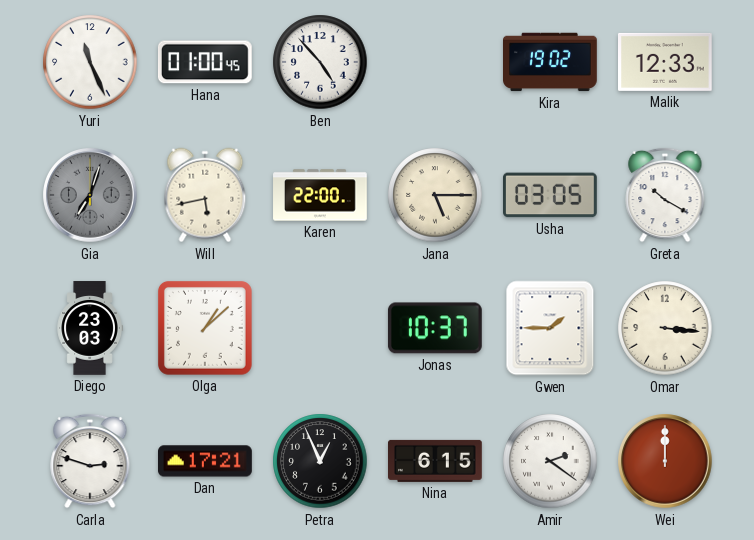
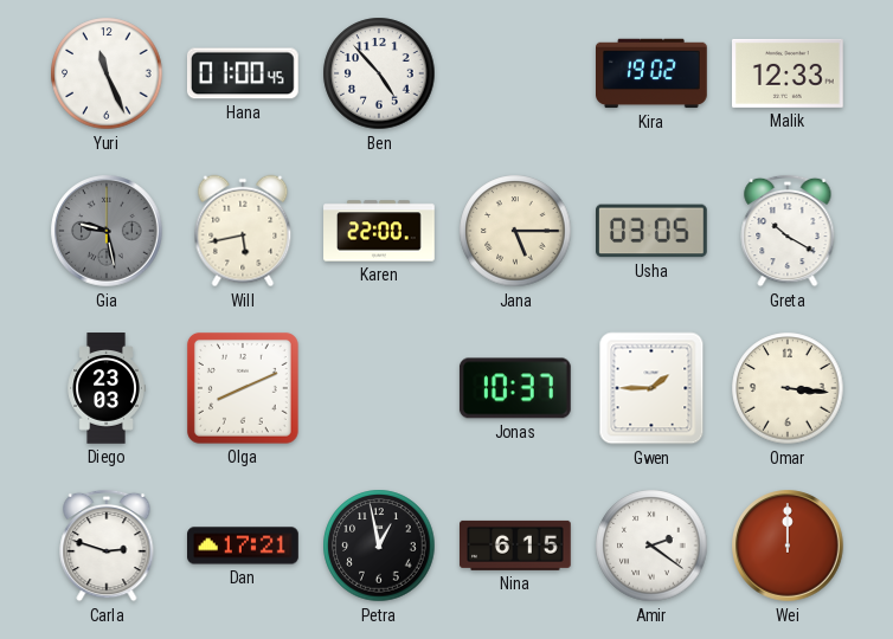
Gia: 7:03 -> 9:28
Olga: 1:08 -> 8:11
Petra: 12:56 -> 12:58
